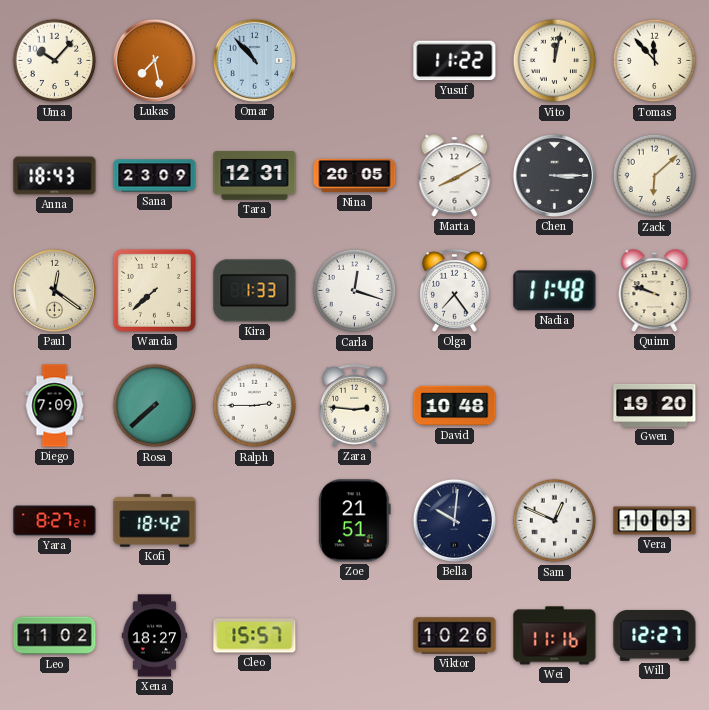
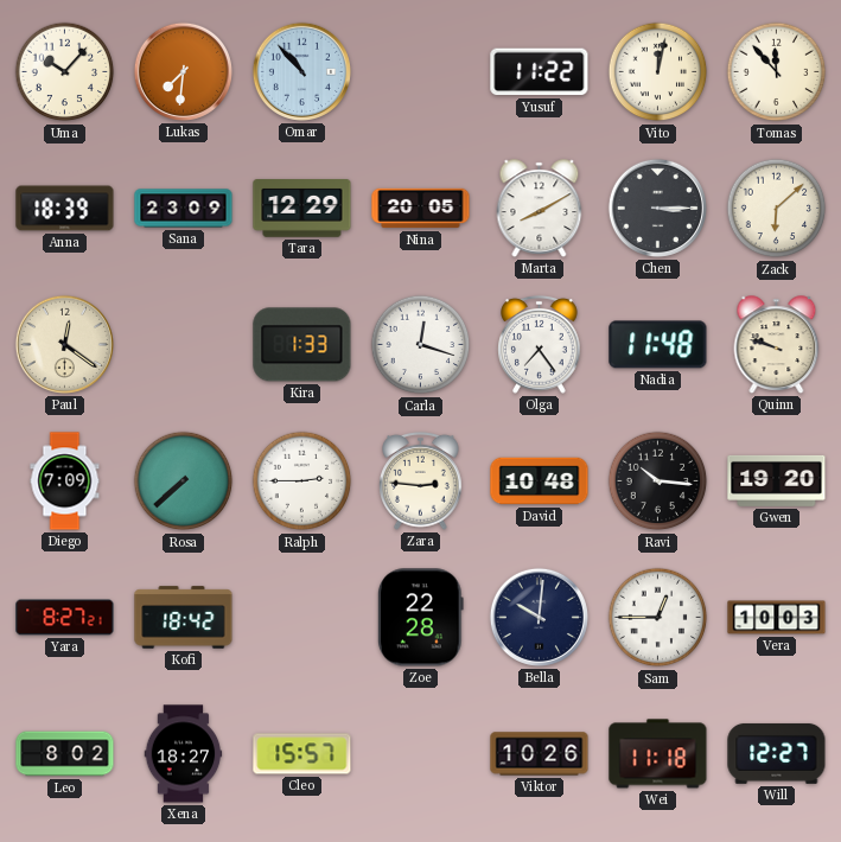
Lukas: 7:28 -> 7:31
Anna: 18:43 -> 18:39
Tara: 12:31 -> 12:29
Wanda: 7:38 -> none
Ravi: none -> 10:16
Zoe: 21:51 -> 22:28
Sam: 12:49 -> 12:45
Leo: 11:02 -> 8:02
Wei: 11:16 -> 11:18
